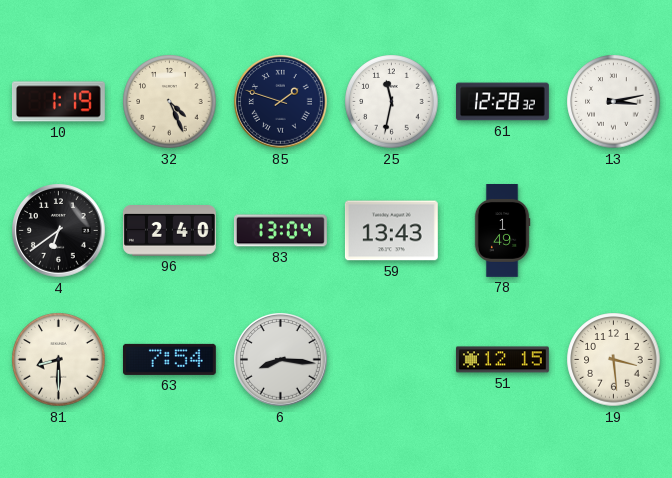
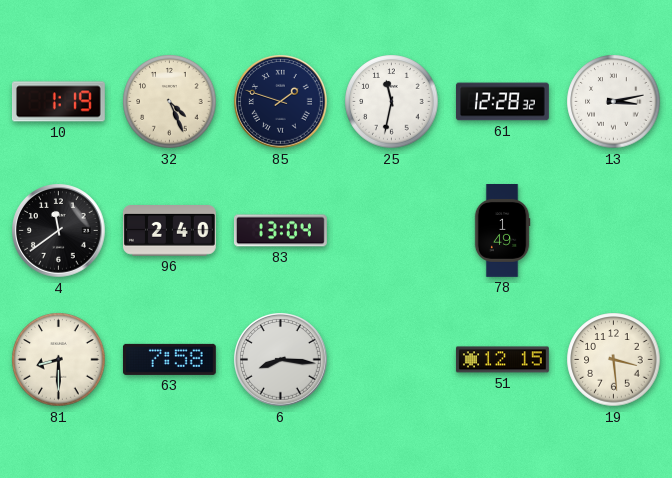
4: 6:39 -> 11:39
59: 13:43 -> none
63: 7:54 -> 7:58
